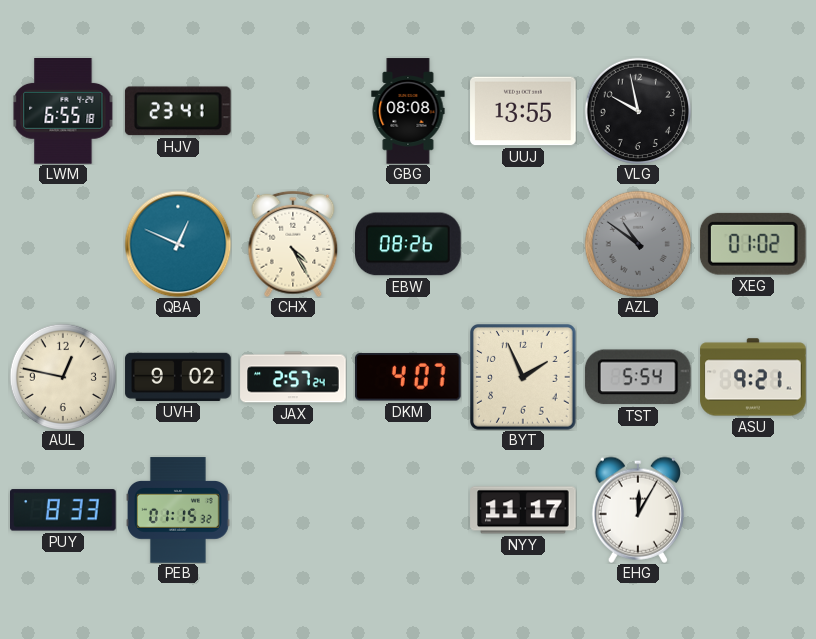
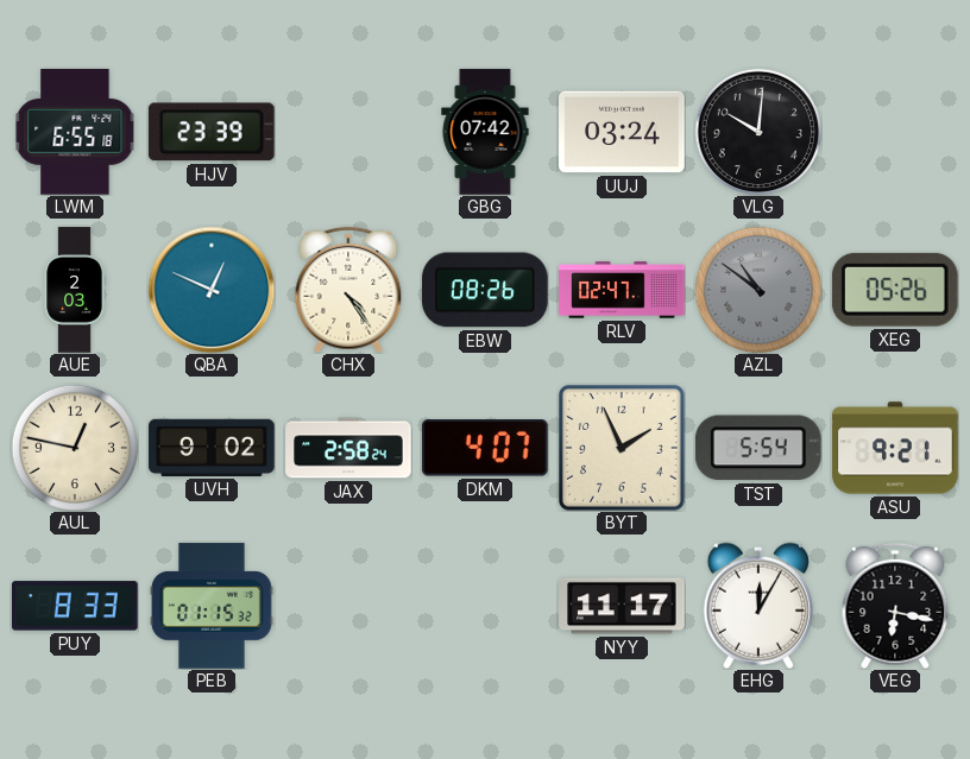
HJV: 23:41 -> 23:39
GBG: 08:08 -> 07:42
UUJ: 13:55 -> 03:24
VLG: 9:58 -> 10:01
AUE: none -> 2:03
CHX: 4:25 -> 4:24
RLV: none -> 02:47
XEG: 01:02 -> 05:26
JAX: 2:57 -> 2:58
VEG: none -> 6:17
